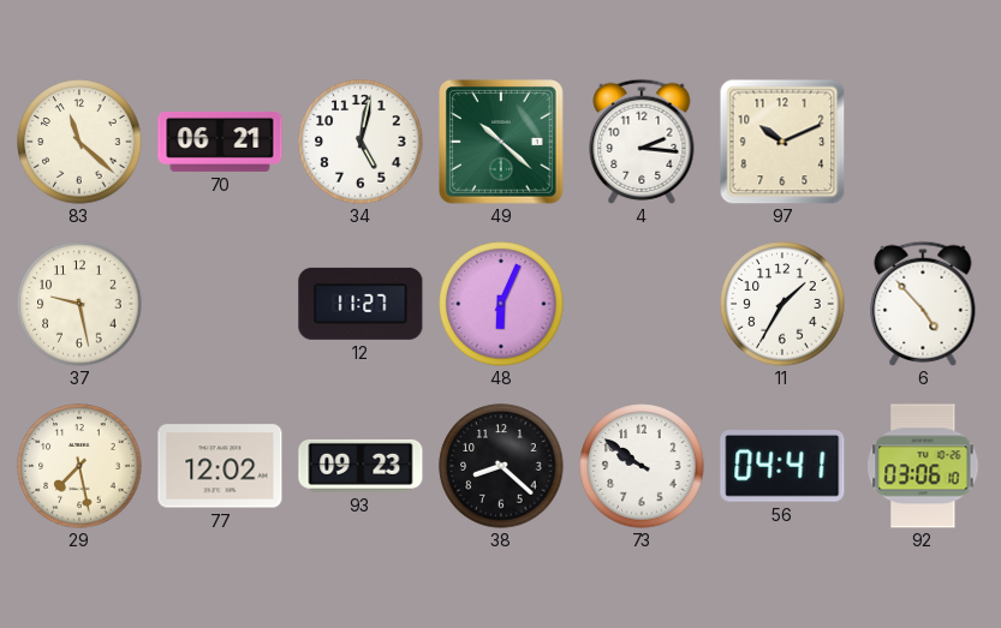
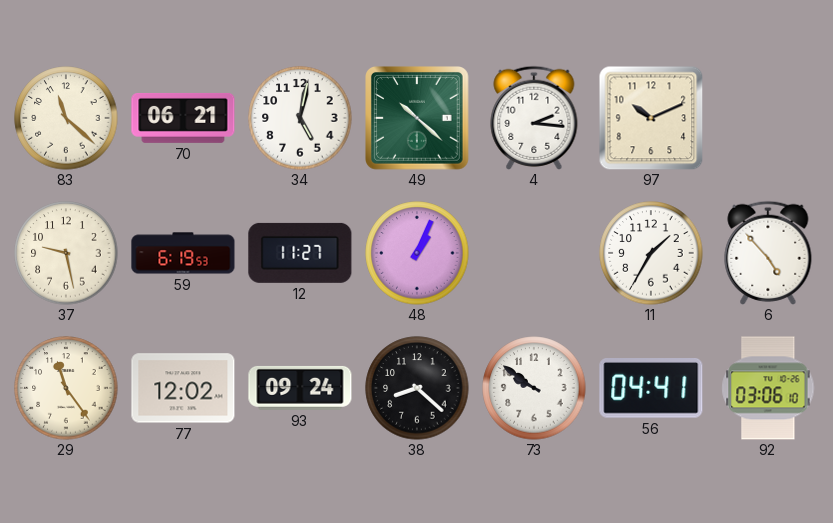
59: none -> 6:19
48: 6:04 -> 1:04
29: 7:28 -> 11:24
93: 09:23 -> 09:24
